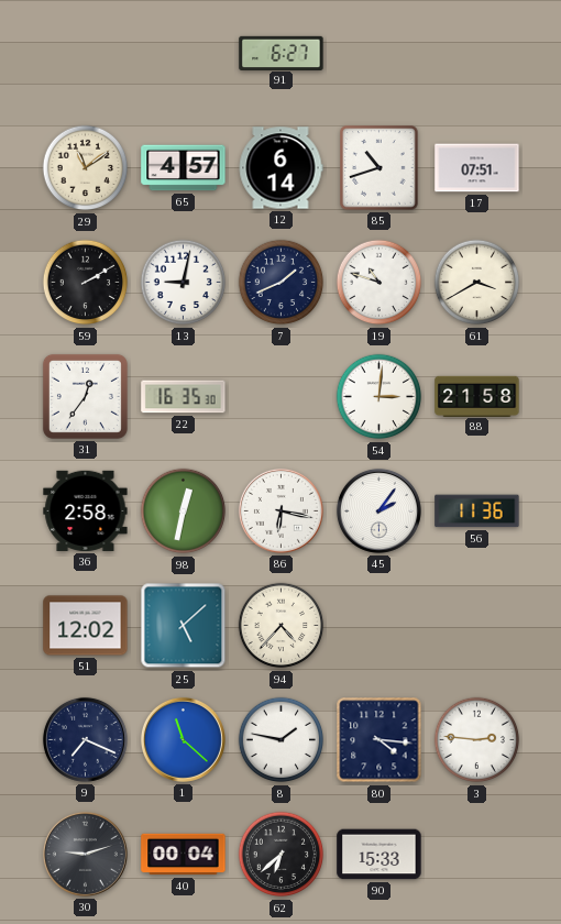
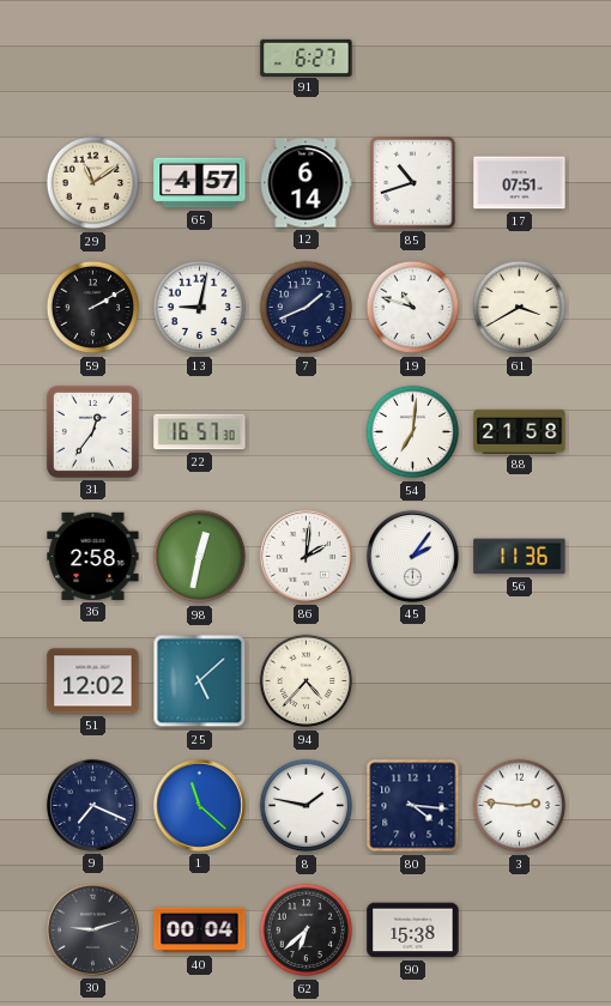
22: 16:35 -> 16:57
54: 3:01 -> 7:01
86: 6:17 -> 2:01
90: 15:33 -> 15:38
